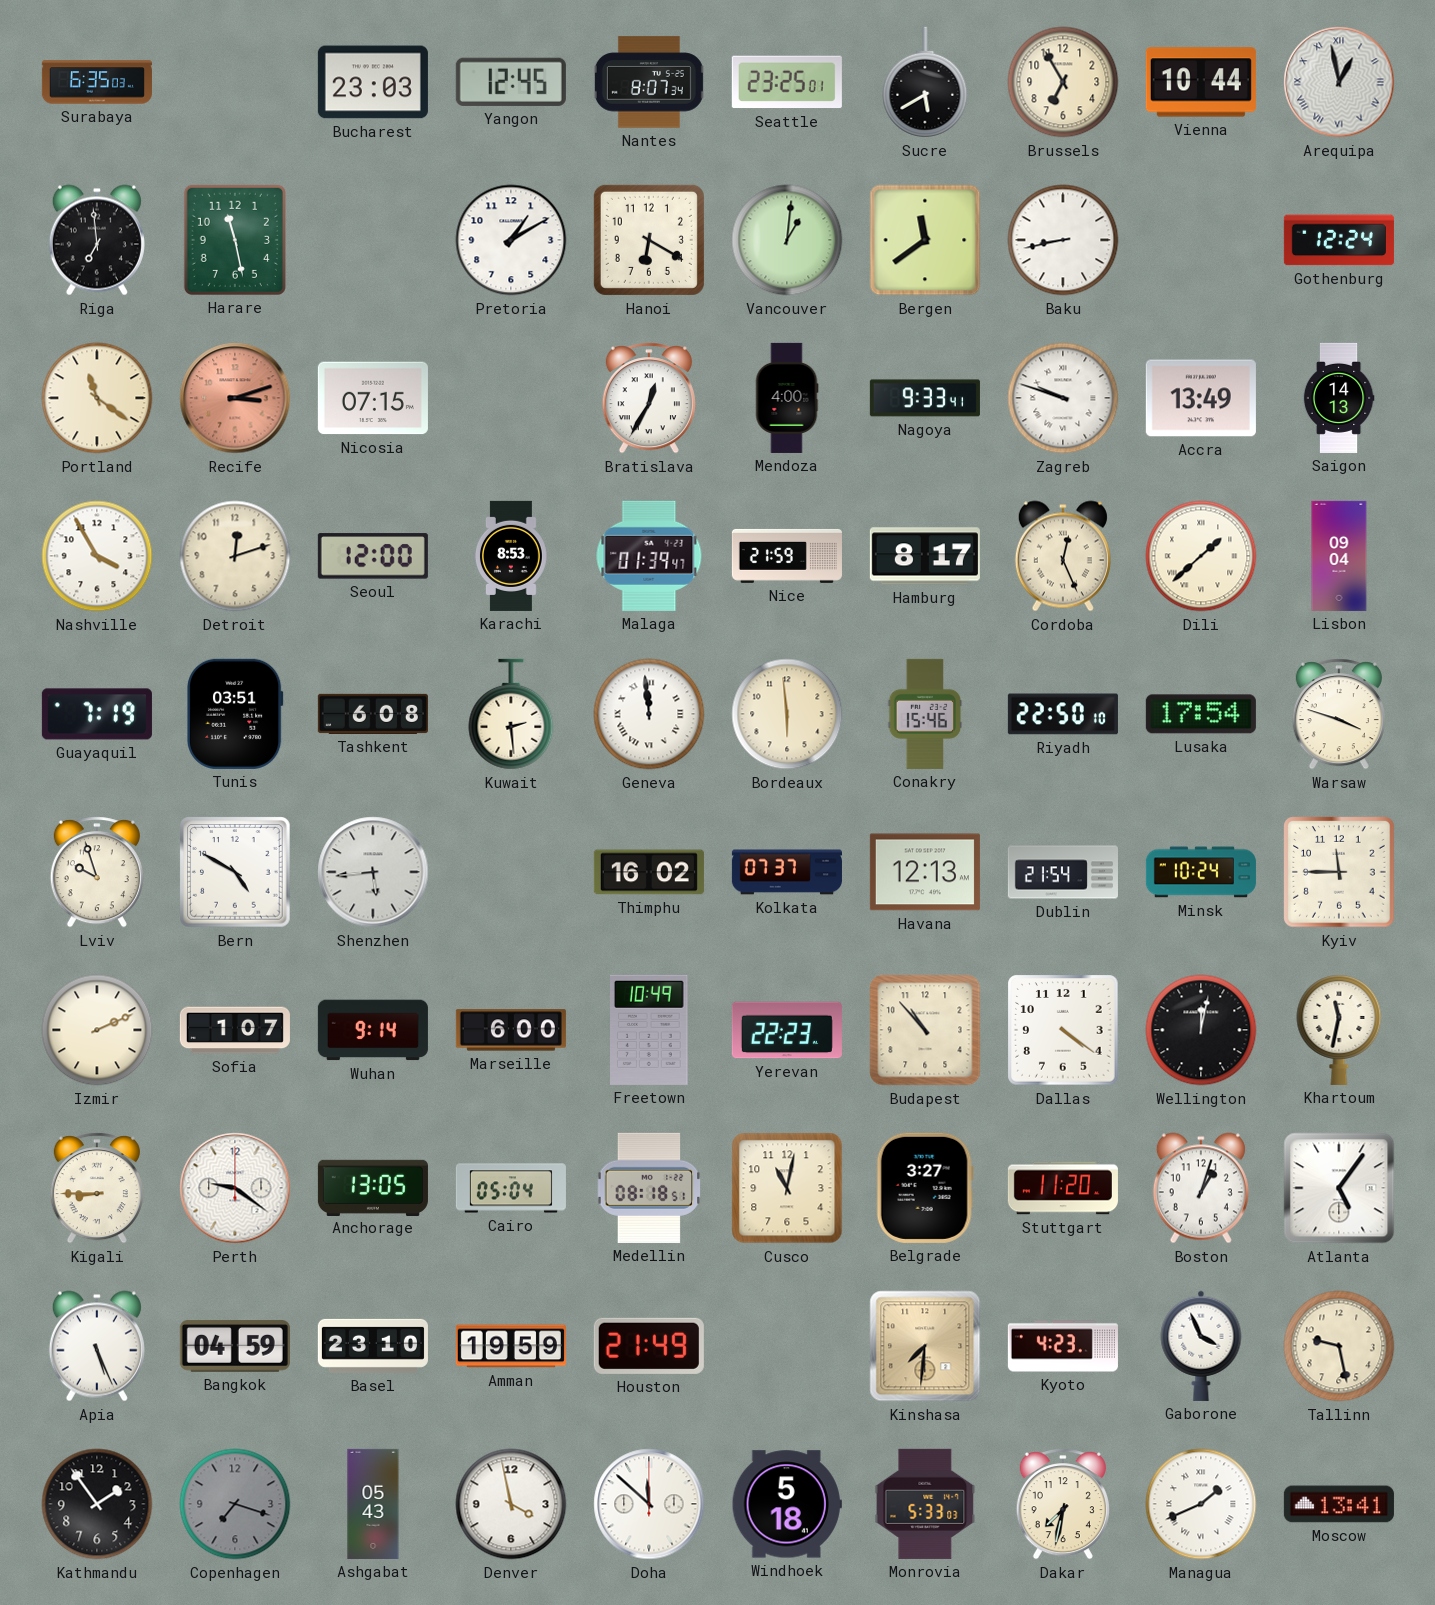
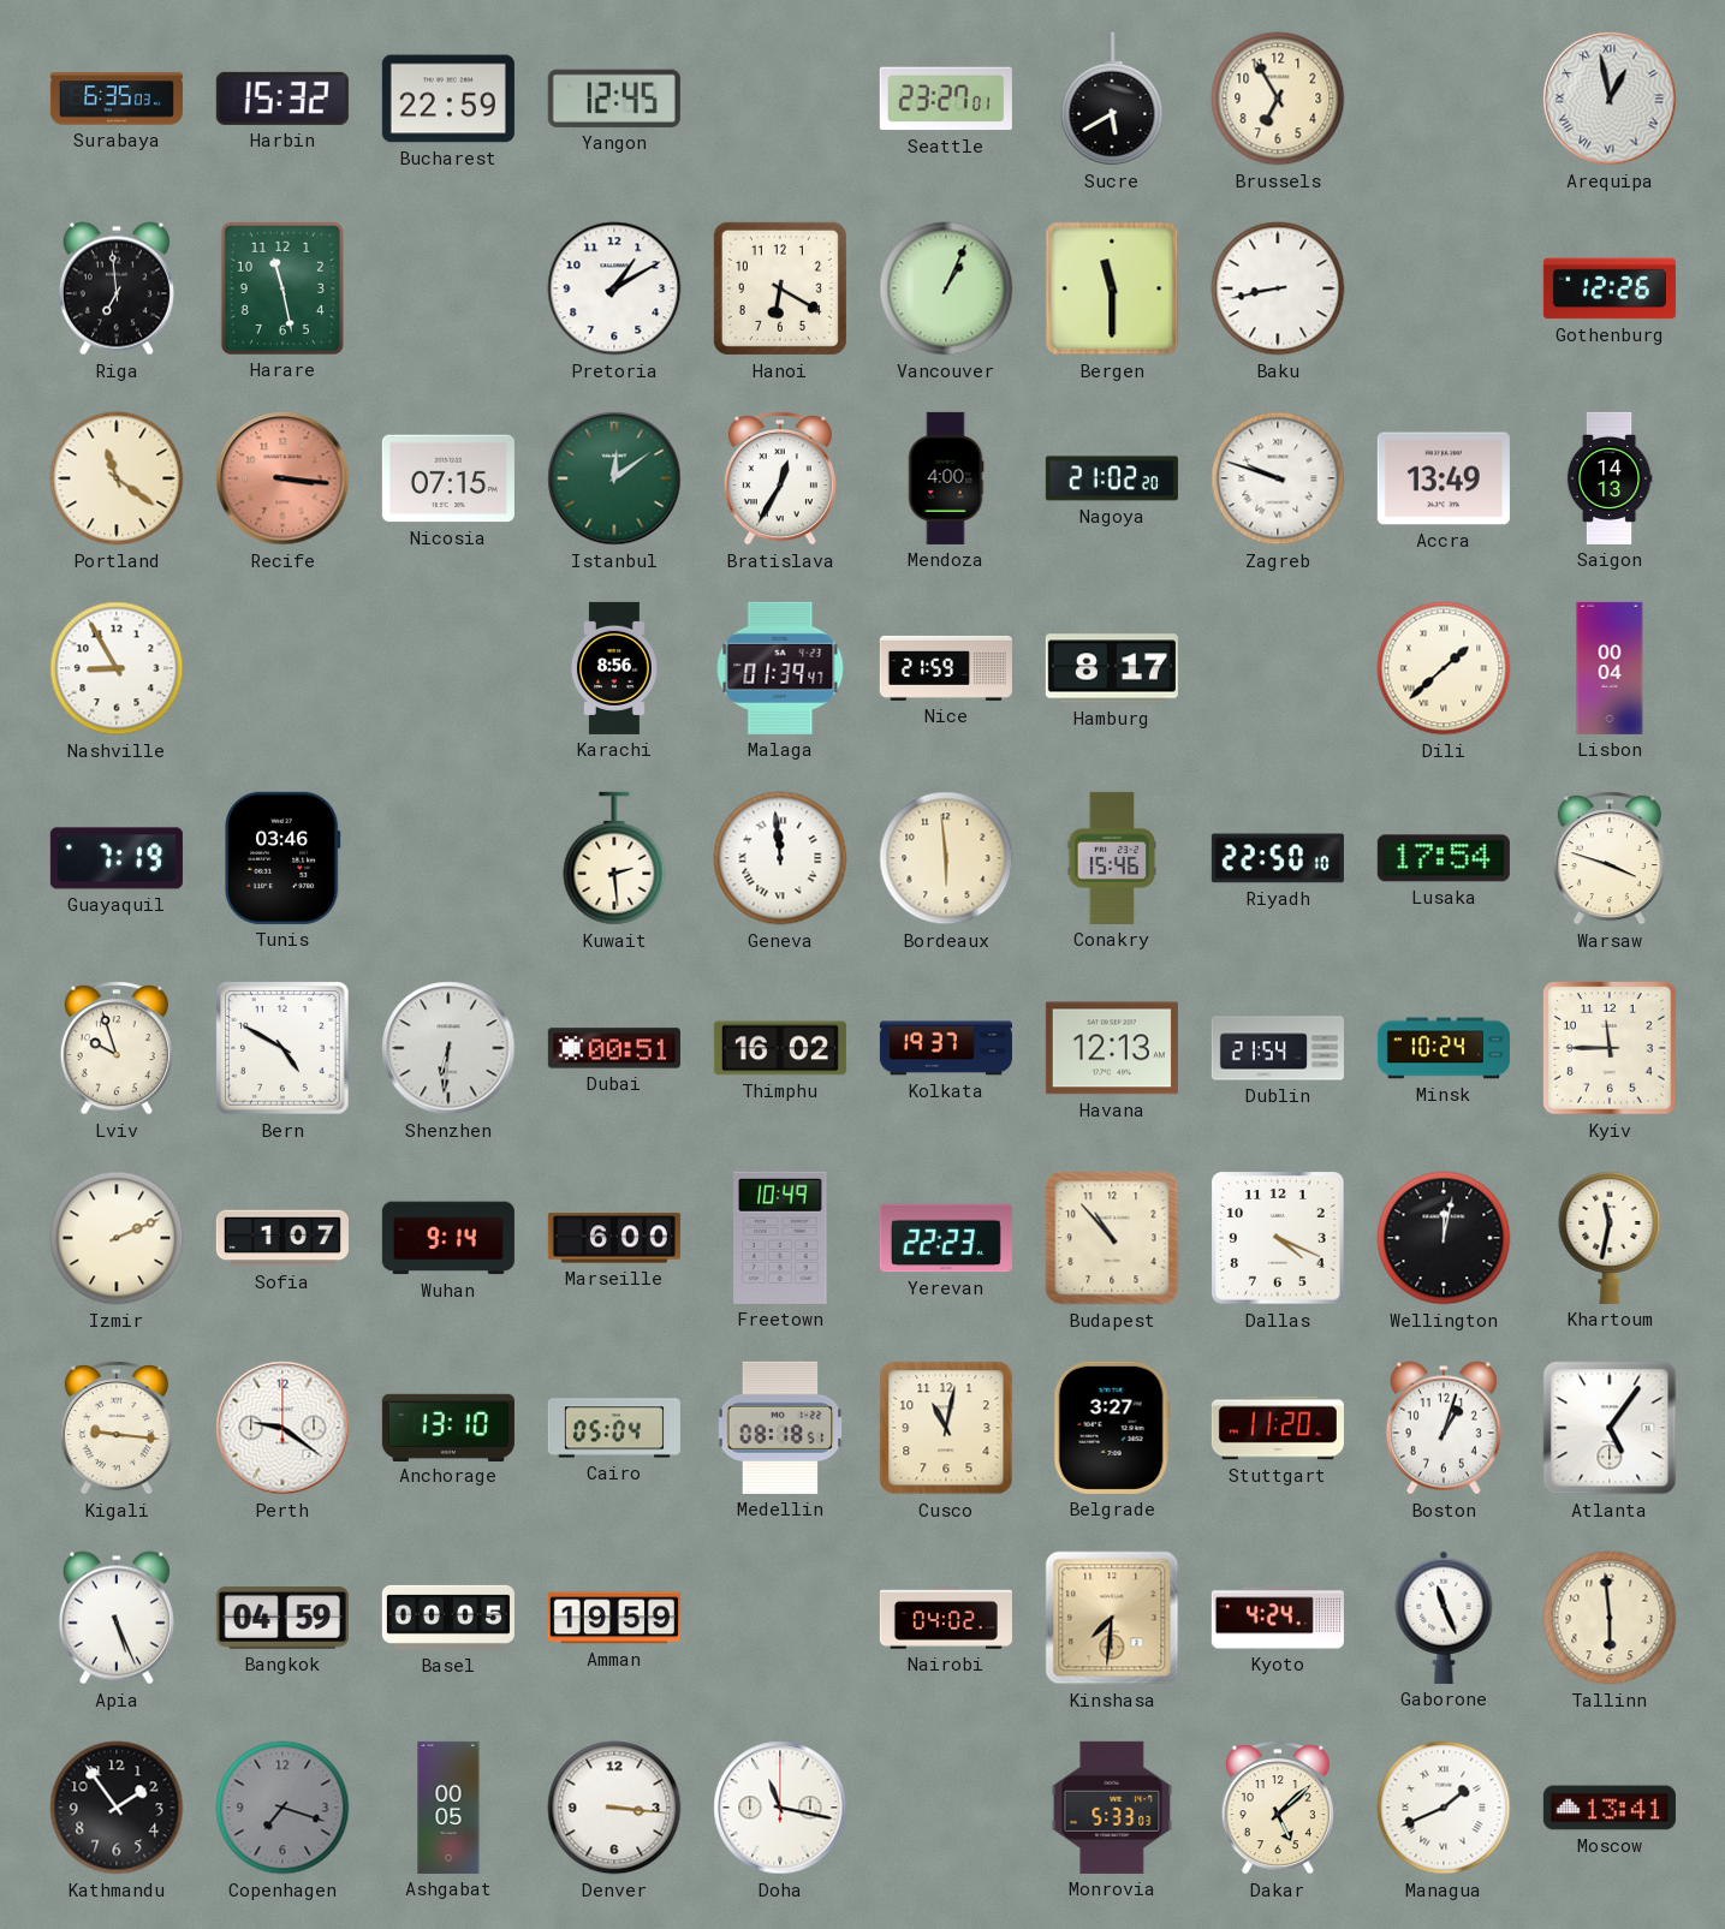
Harbin: none -> 15:32
Bucharest: 23:03 -> 22:59
Nantes: 8:07 -> none
Seattle: 23:25 -> 23:27
Vienna: 10:44 -> none
Vancouver: 1:01 -> 1:04
Bergen: 11:39 -> 11:30
Gothenburg: 12:24 -> 12:26
Recife: 3:12 -> 3:16
Istanbul: none -> 12:09
Nagoya: 9:33 -> 21:02
Nashville: 3:55 -> 8:55
Detroit: 12:12 -> none
Seoul: 12:00 -> none
Karachi: 8:53 -> 8:56
Cordoba: 12:26 -> none
Lisbon: 09:04 -> 00:04
Tunis: 03:51 -> 03:46
Tashkent: 6:08 -> none
Shenzhen: 5:44 -> 6:31
Dubai: none -> 00:51
Kolkata: 07:37 -> 19:37
Dallas: 4:21 -> 4:19
Kigali: 8:45 -> 9:16
Anchorage: 13:05 -> 13:10
Basel: 23:10 -> 00:05
Houston: 21:49 -> none
Nairobi: none -> 04:02
Kyoto: 4:23 -> 4:24
Gaborone: 3:56 -> 11:26
Tallinn: 9:28 -> 5:59
Ashgabat: 05:43 -> 00:05
Denver: 3:58 -> 3:16
Doha: 11:52 -> 11:17
Windhoek: 5:18 -> none
Dakar: 7:32 -> 5:08
